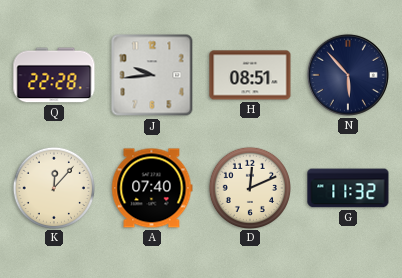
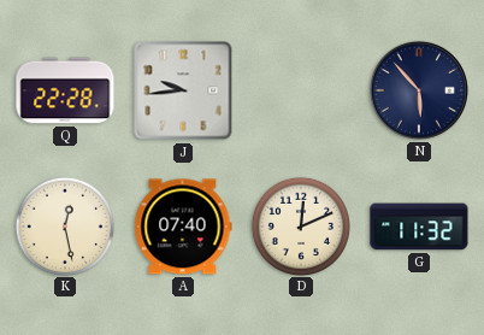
H: 08:51 -> none
K: 12:07 -> 12:28
